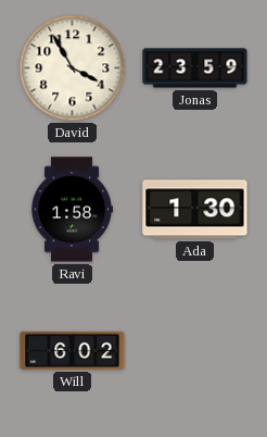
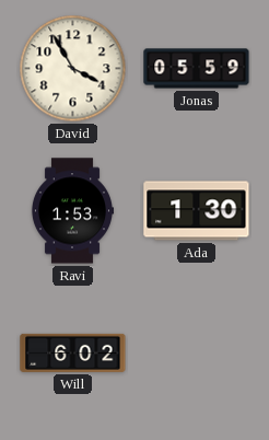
Jonas: 23:59 -> 05:59
Ravi: 1:58 -> 1:53
